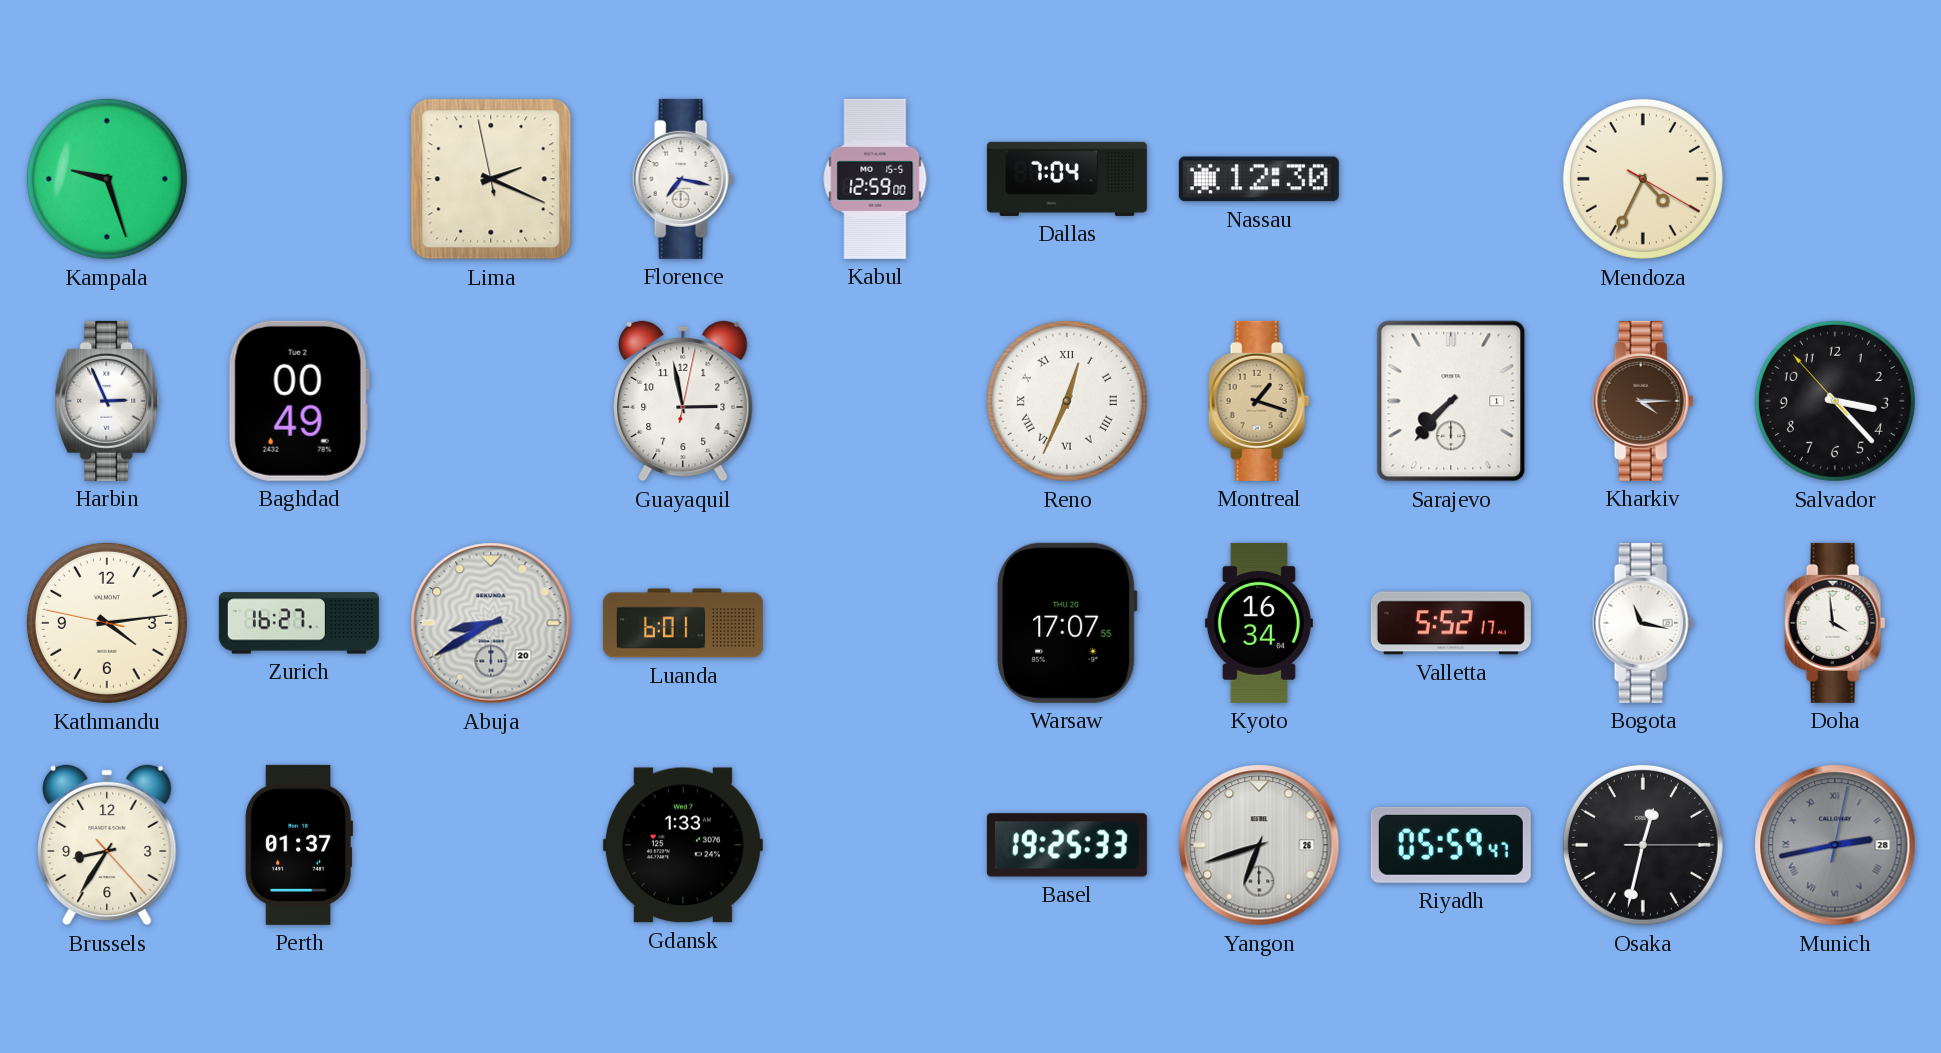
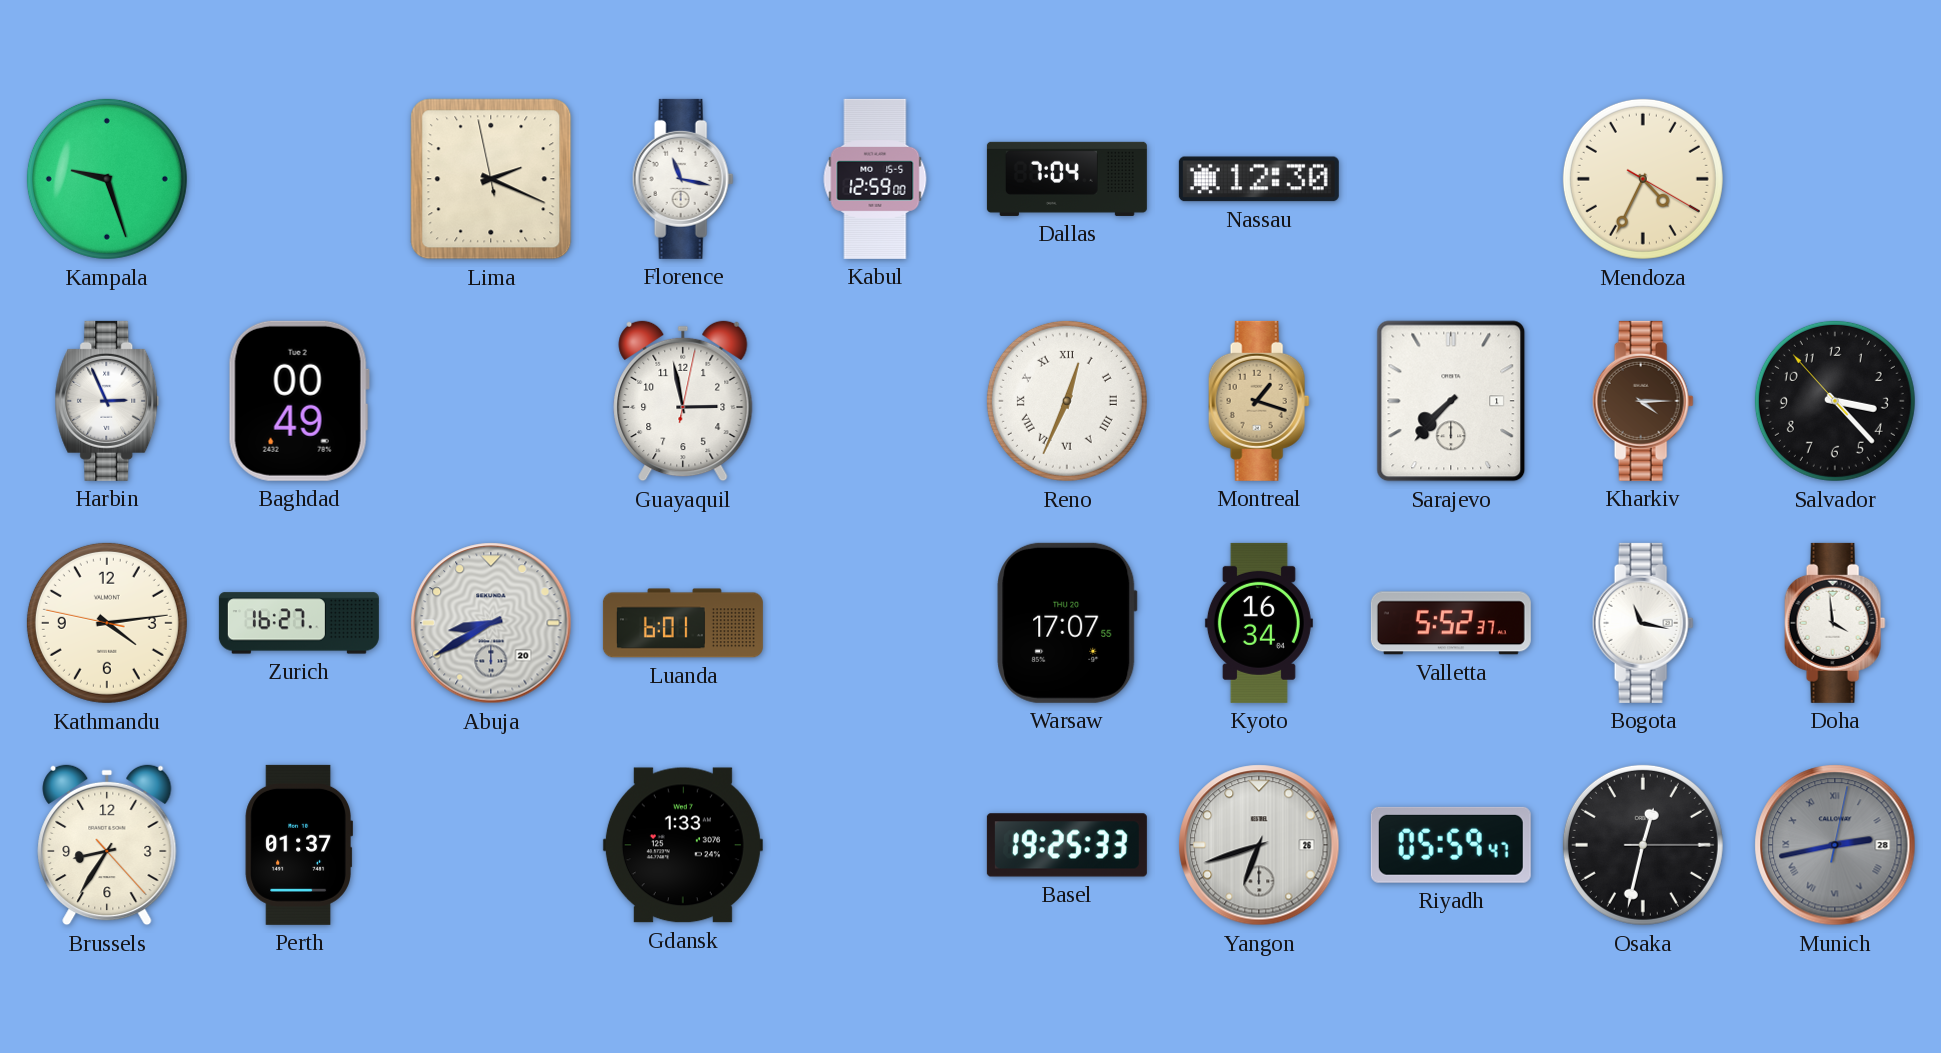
Florence: 7:17 -> 11:17
Valletta: 5:52:17 -> 5:52:37
